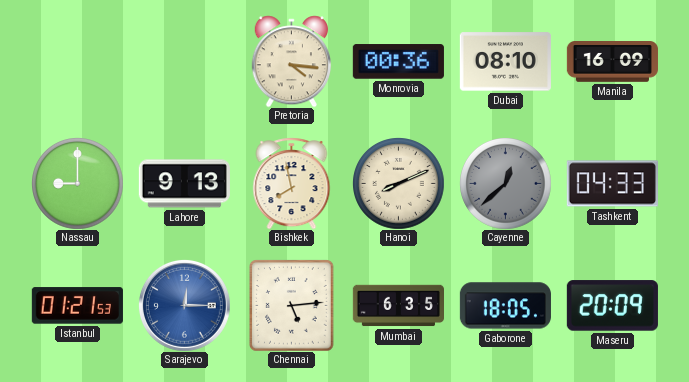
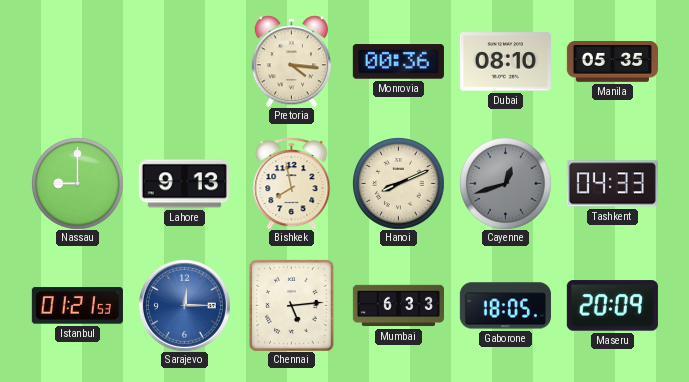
Manila: 16:09 -> 05:35
Cayenne: 12:38 -> 12:42
Mumbai: 6:35 -> 6:33
